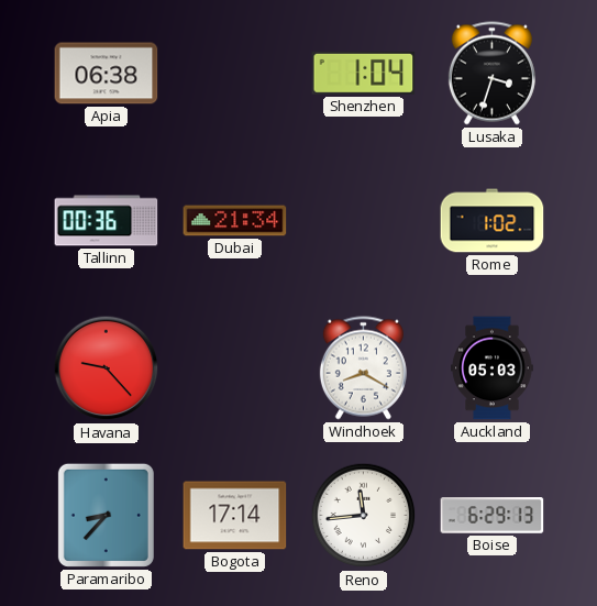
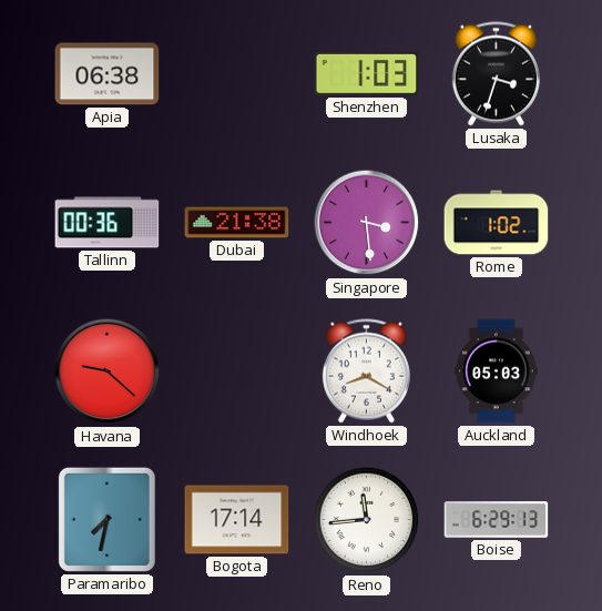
Shenzhen: 1:04 -> 1:03
Dubai: 21:34 -> 21:38
Singapore: none -> 3:29
Havana: 9:23 -> 9:22
Paramaribo: 8:37 -> 7:32
